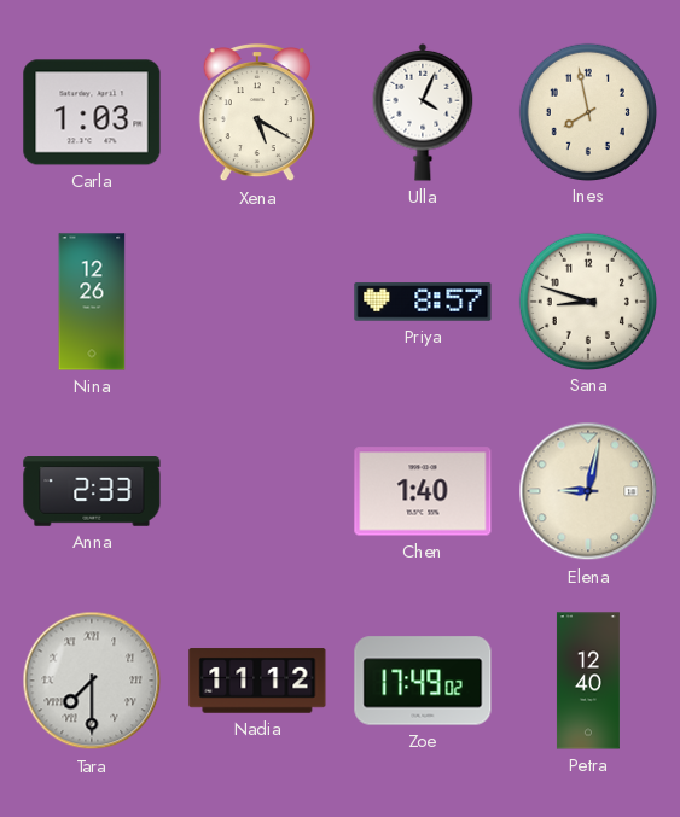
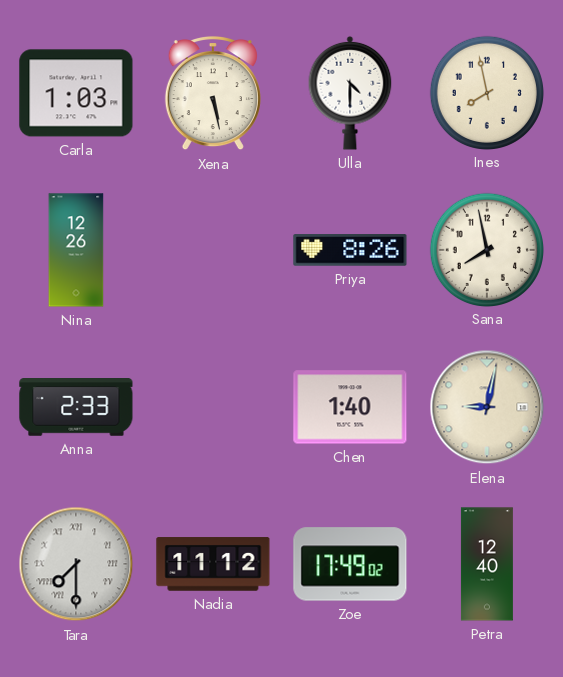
Xena: 5:20 -> 5:28
Ulla: 4:04 -> 4:30
Priya: 8:57 -> 8:26
Sana: 8:48 -> 7:58
